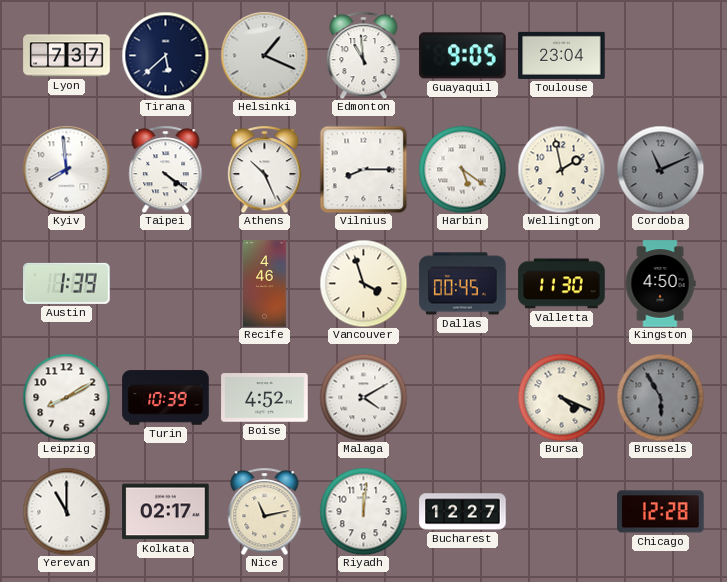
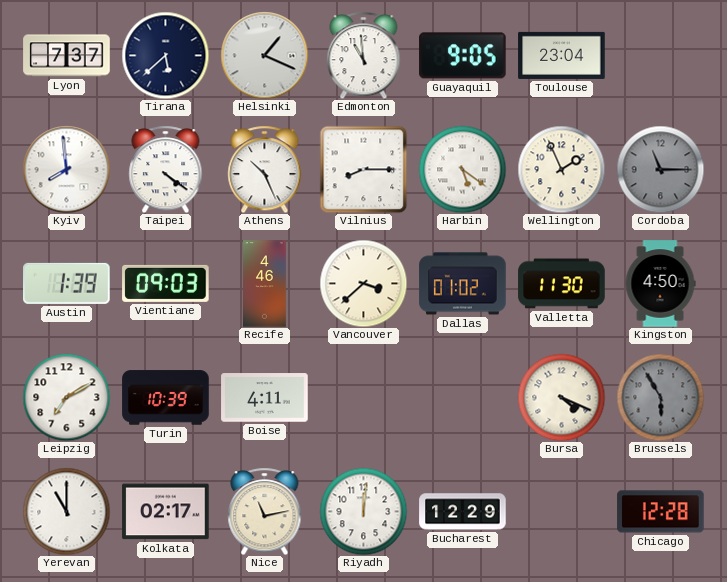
Wellington: 1:58 -> 1:56
Cordoba: 11:11 -> 11:15
Vientiane: none -> 09:03
Vancouver: 3:57 -> 3:38
Dallas: 00:45 -> 01:02
Leipzig: 8:10 -> 7:10
Boise: 4:52 -> 4:11
Malaga: 4:10 -> none
Bucharest: 12:27 -> 12:29
